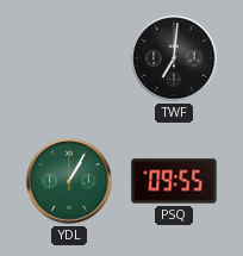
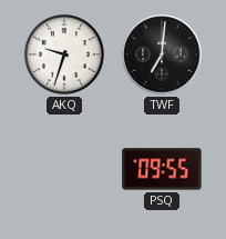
AKQ: none -> 9:33
YDL: 1:05 -> none
